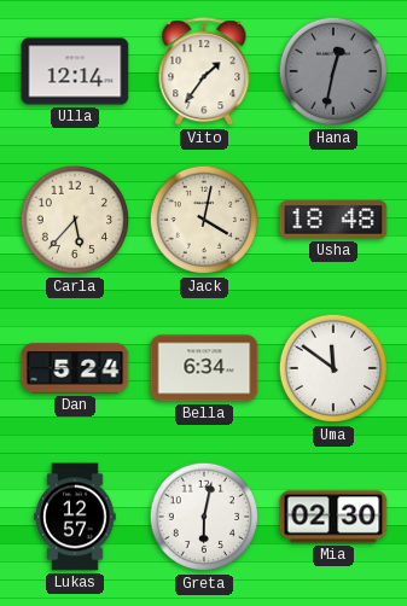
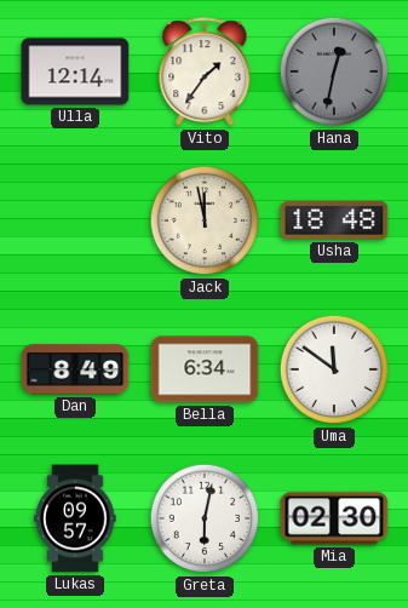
Carla: 5:37 -> none
Jack: 4:02 -> 11:58
Dan: 5:24 -> 8:49
Lukas: 12:57 -> 09:57
